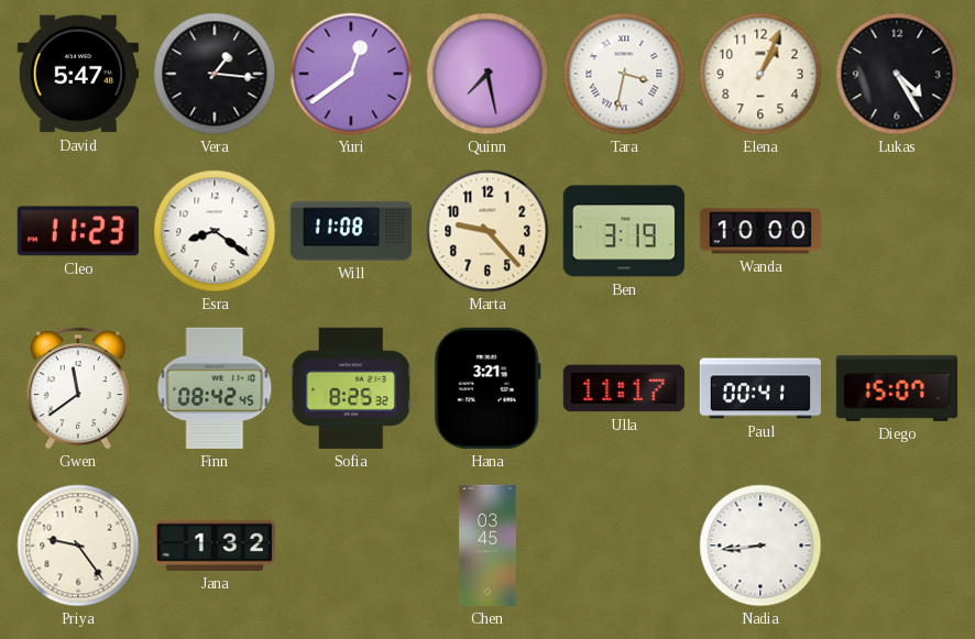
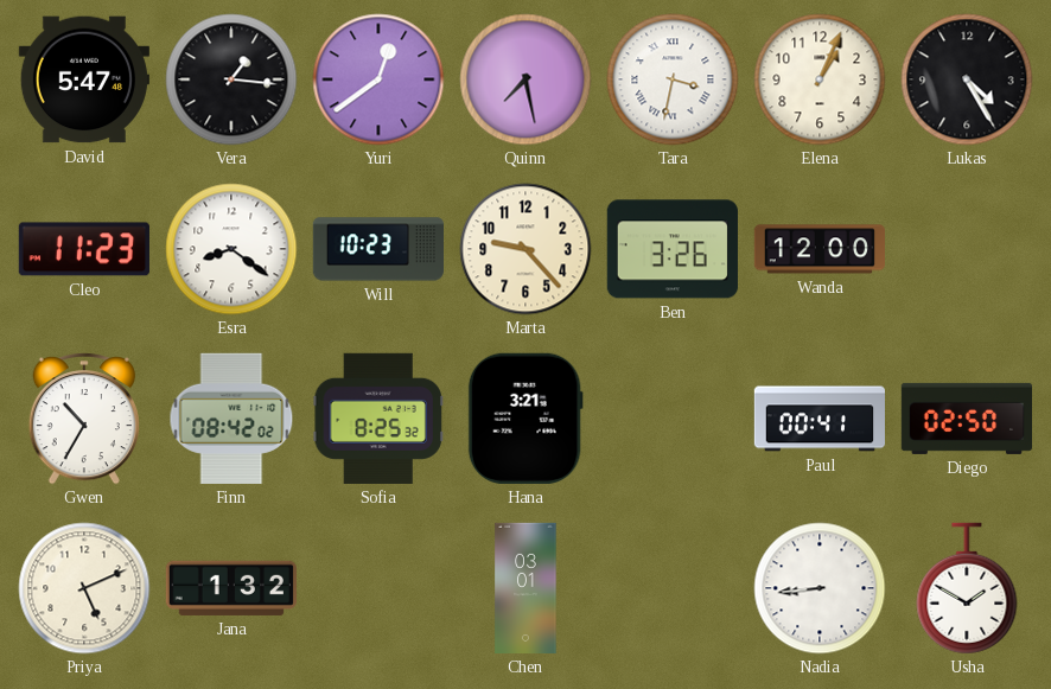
Will: 11:08 -> 10:23
Ben: 3:19 -> 3:26
Wanda: 10:00 -> 12:00
Gwen: 11:39 -> 10:35
Finn: 08:42:45 -> 08:42:02
Ulla: 11:17 -> none
Diego: 15:07 -> 02:50
Priya: 9:24 -> 5:11
Chen: 03:45 -> 03:01
Usha: none -> 1:50
